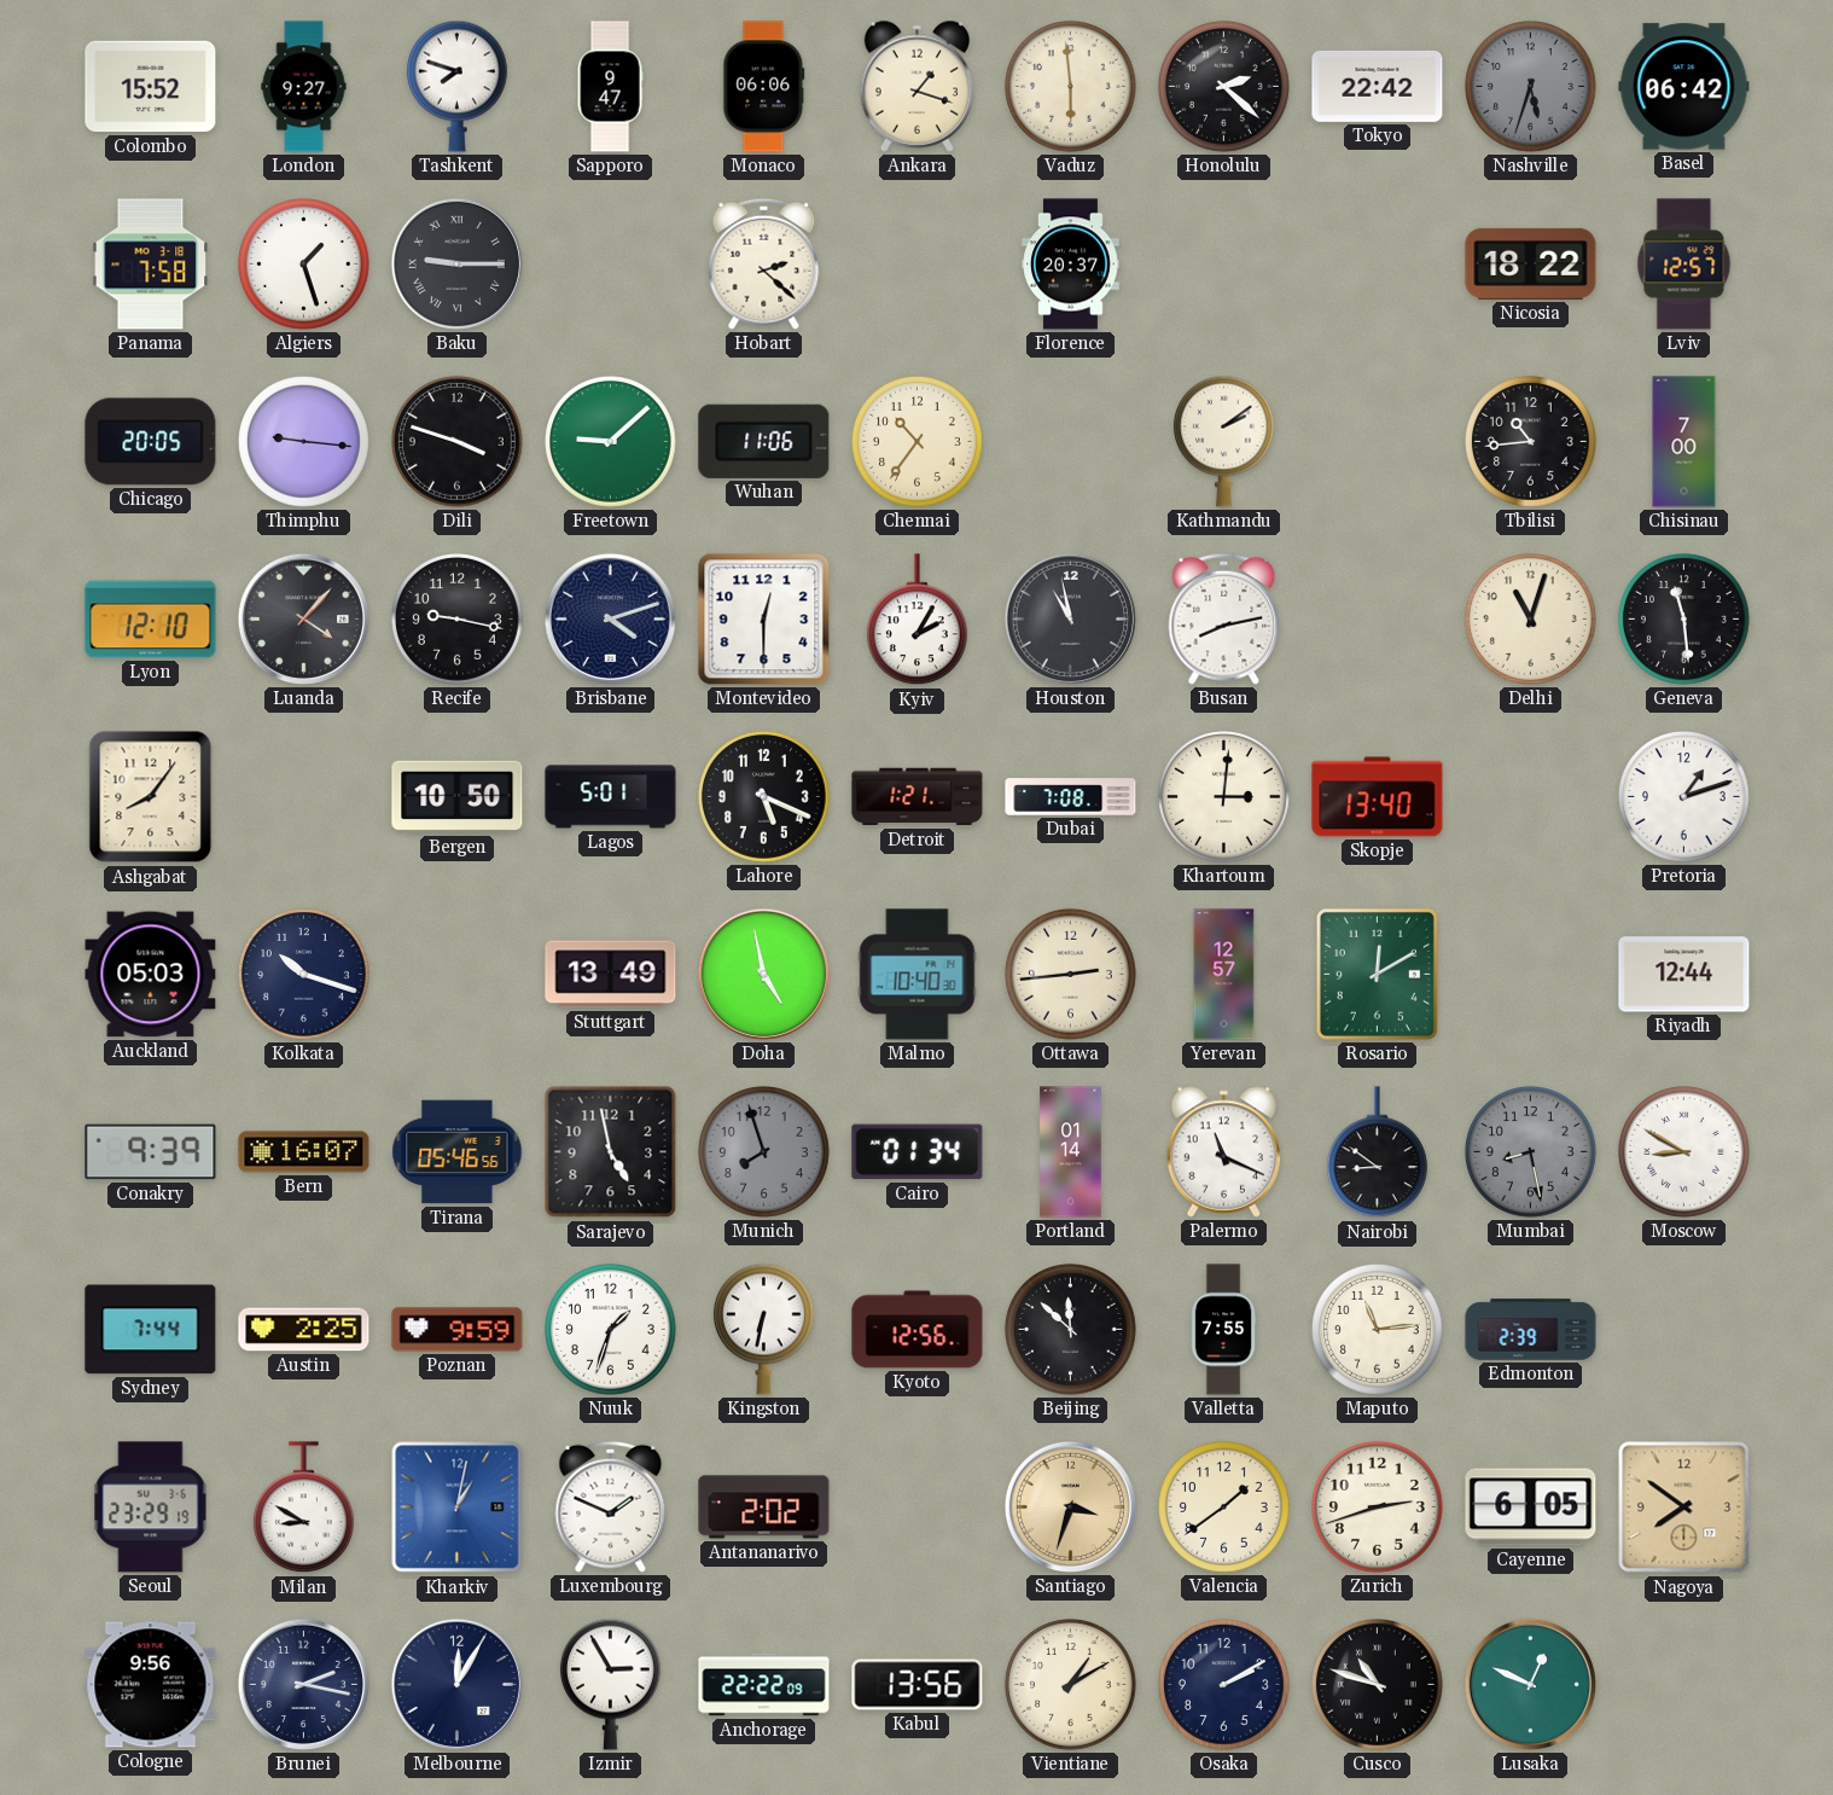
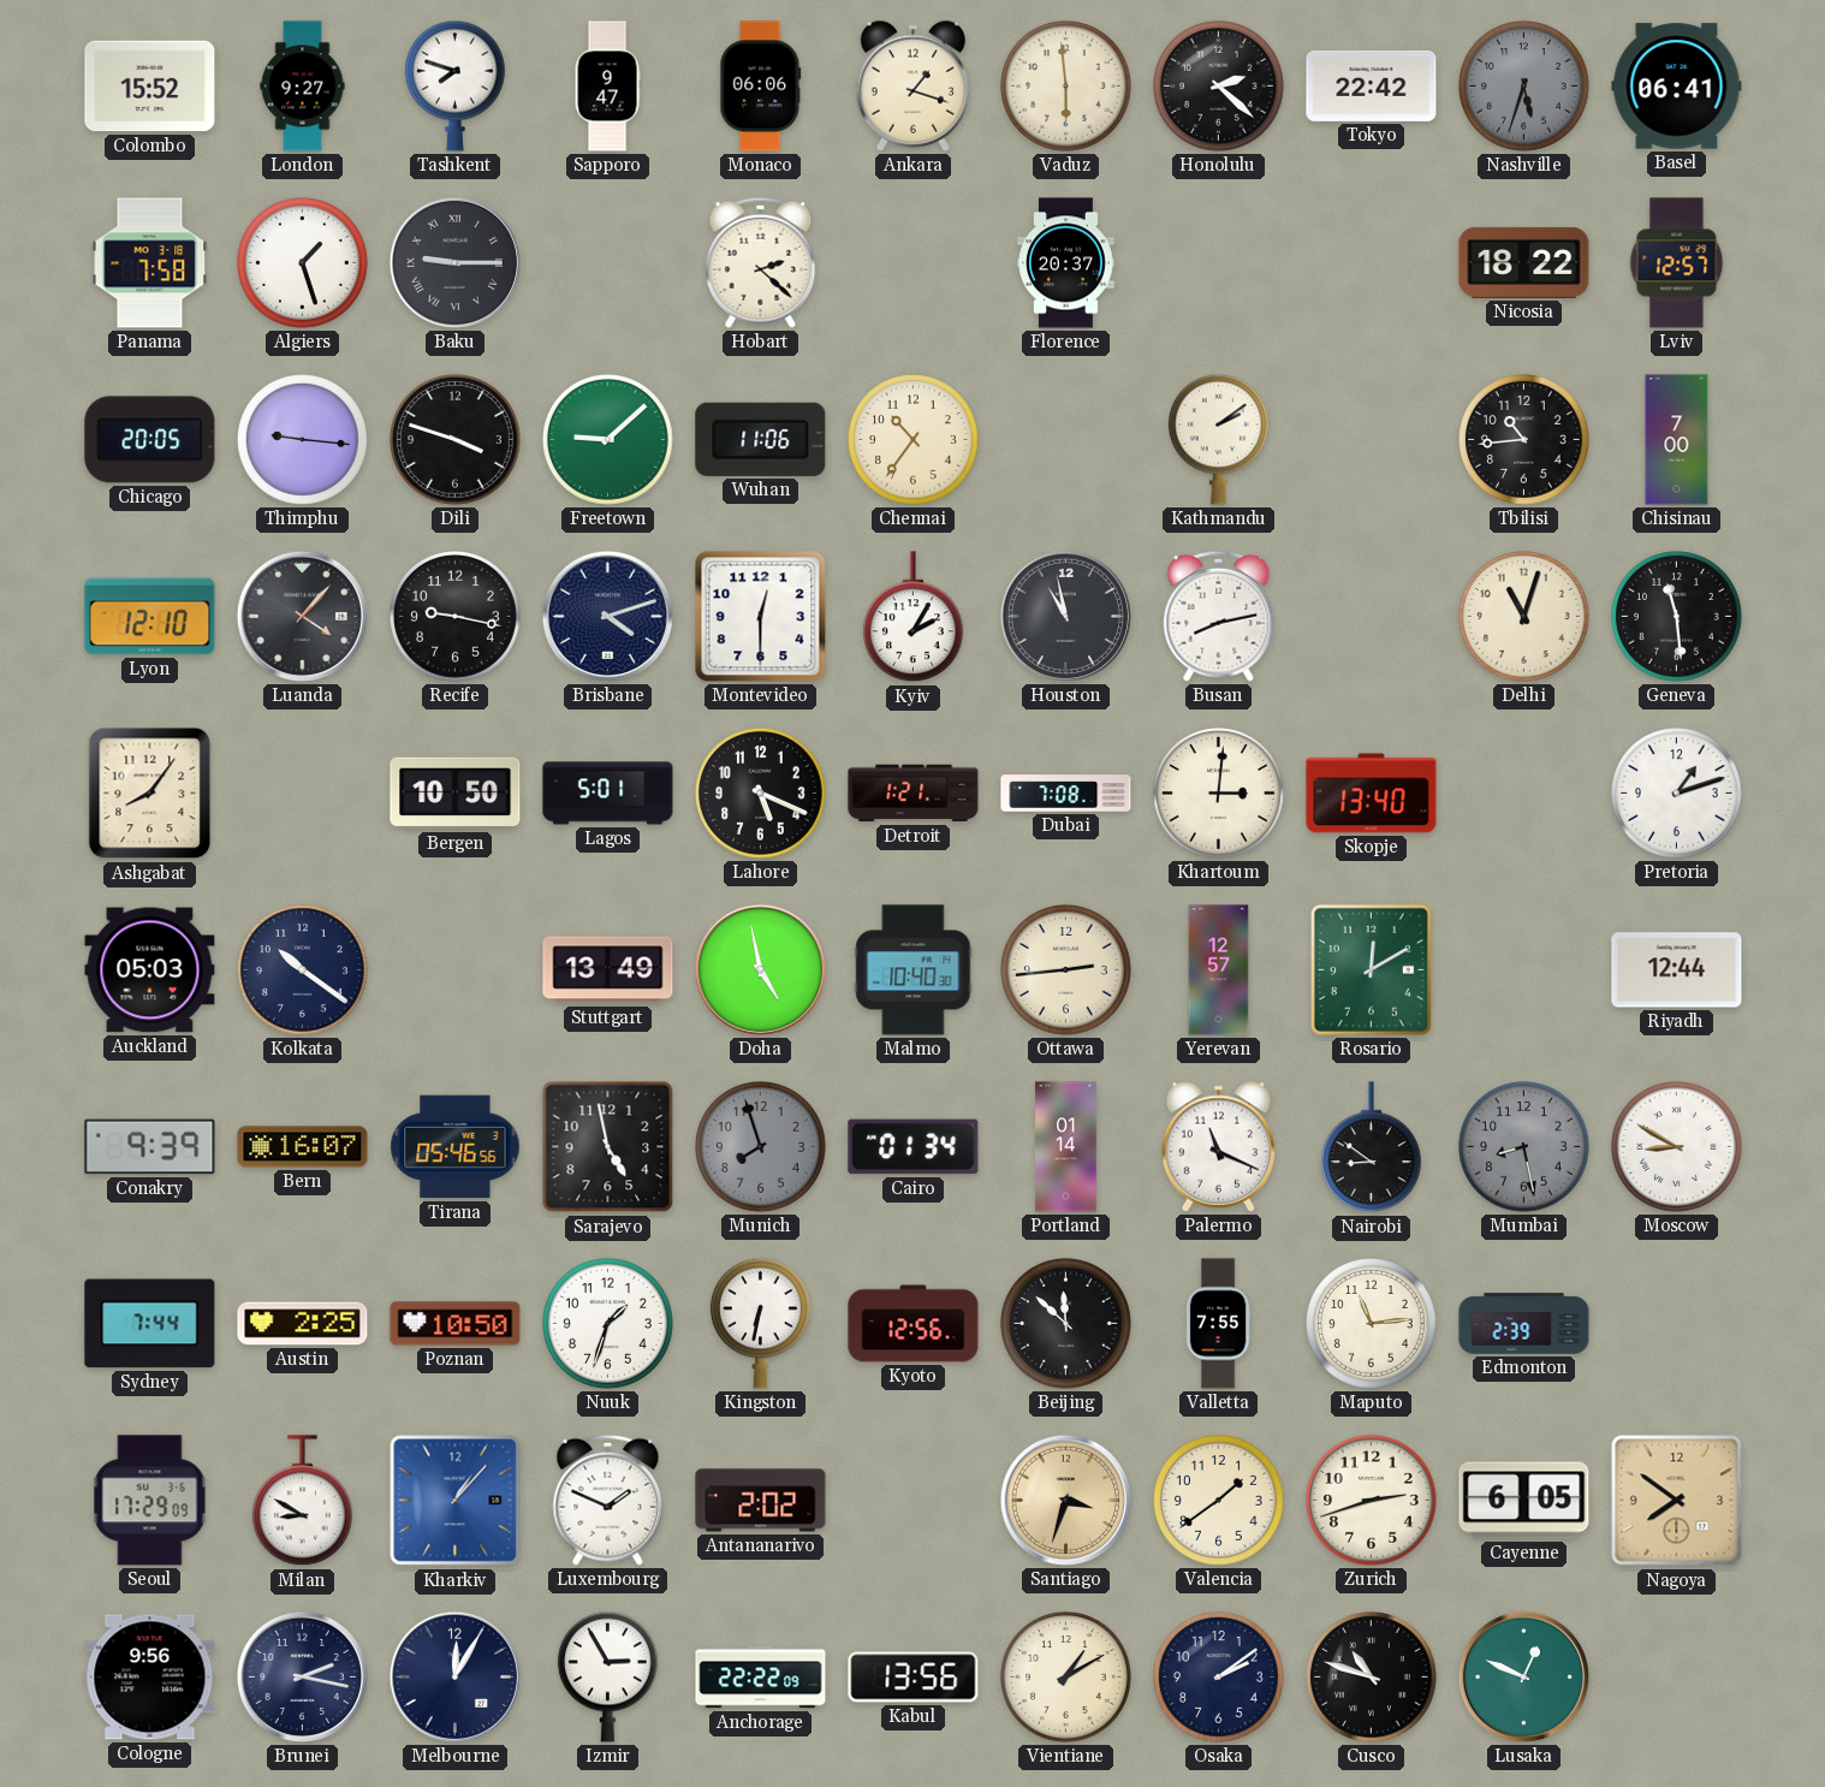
Basel: 06:42 -> 06:41
Kolkata: 10:18 -> 10:21
Poznan: 9:59 -> 10:50
Seoul: 23:29 -> 17:29
Kharkiv: 1:02 -> 1:07
Osaka: 2:10 -> 2:09
